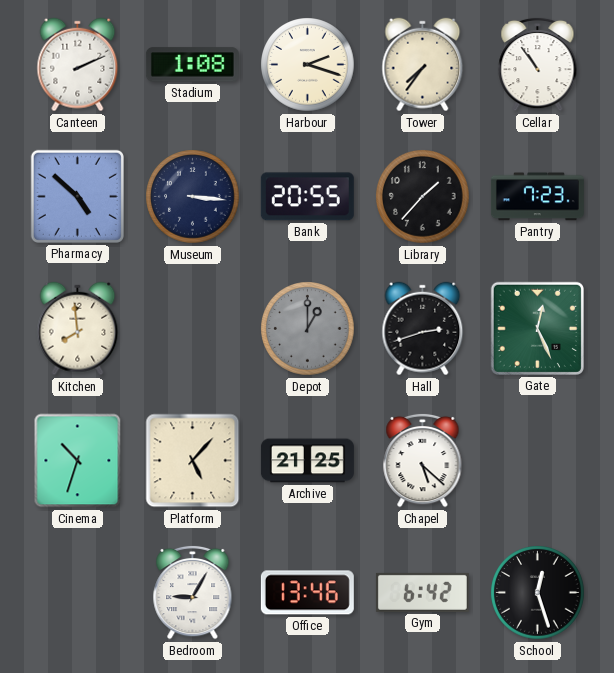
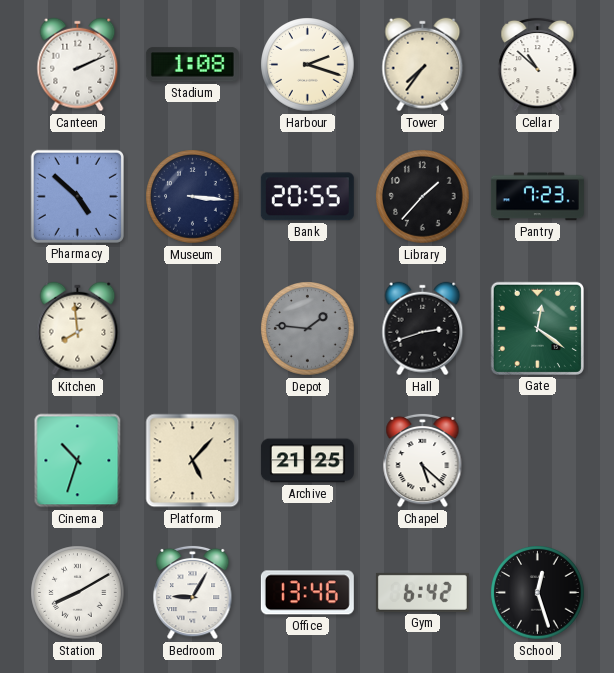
Cellar: 10:54 -> 10:52
Depot: 1:00 -> 1:46
Gate: 12:26 -> 12:21
Station: none -> 8:10
